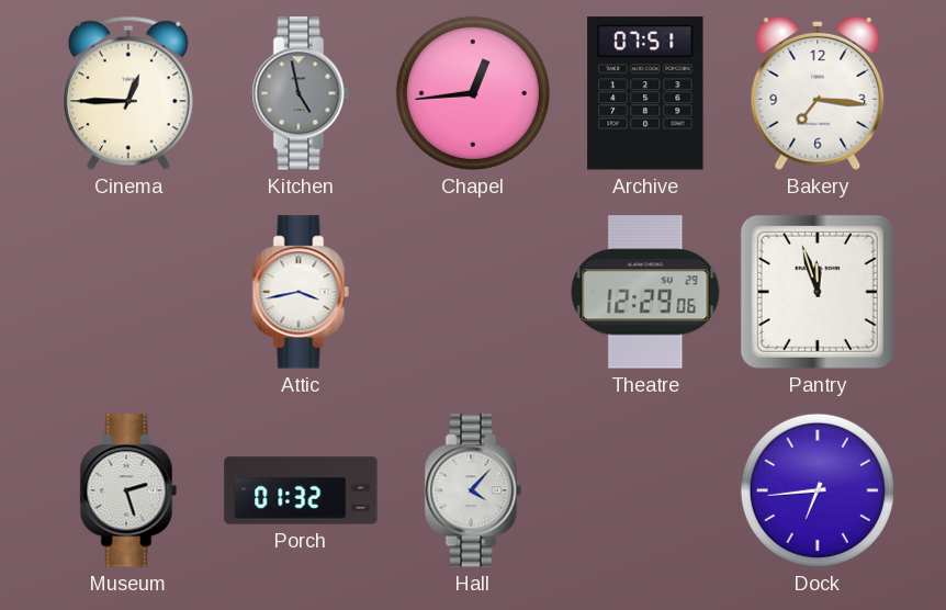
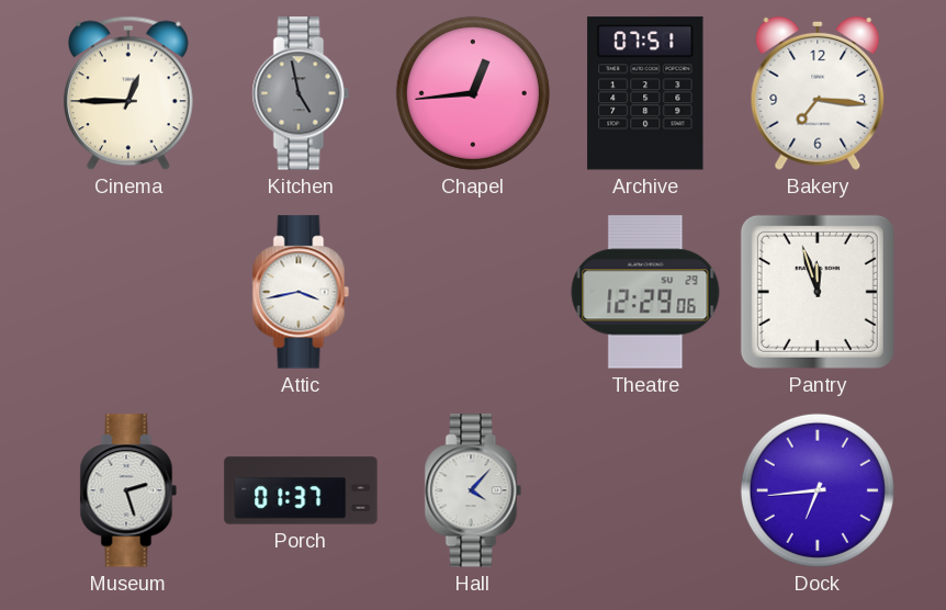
Porch: 01:32 -> 01:37
